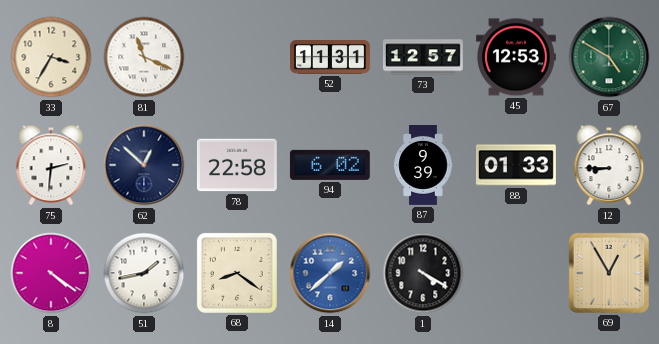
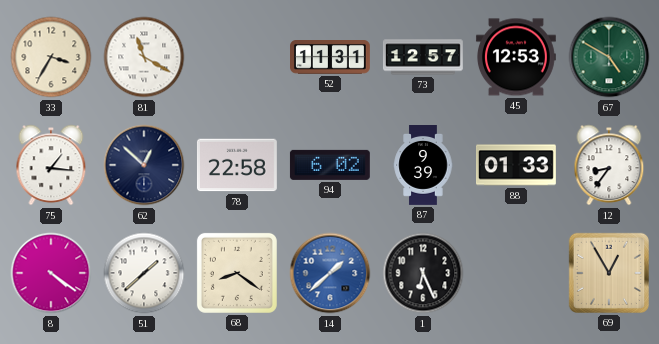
81: 11:19 -> 11:20
75: 2:31 -> 1:16
12: 8:45 -> 8:36
51: 1:43 -> 1:38
1: 4:20 -> 6:26
